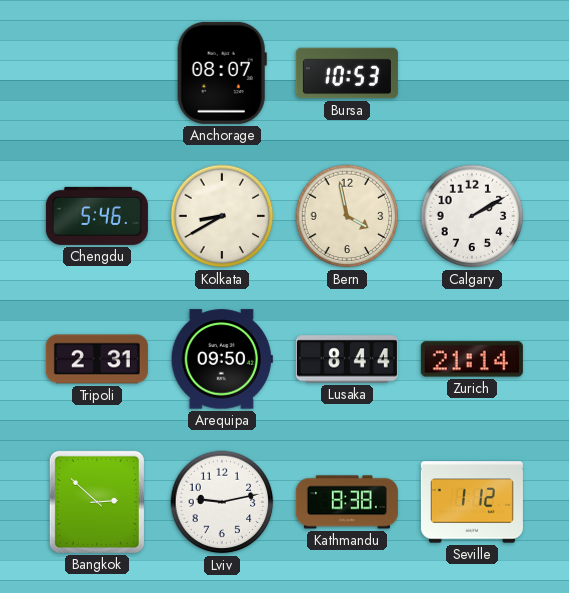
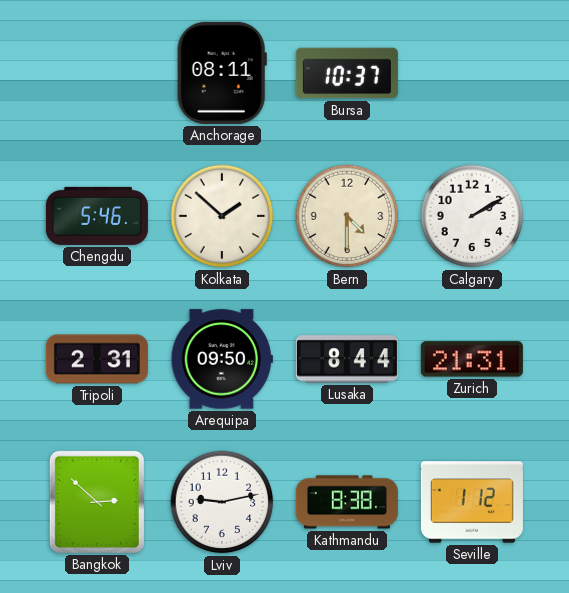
Anchorage: 08:07 -> 08:11
Bursa: 10:53 -> 10:37
Kolkata: 8:40 -> 1:52
Bern: 3:58 -> 4:30
Zurich: 21:14 -> 21:31
